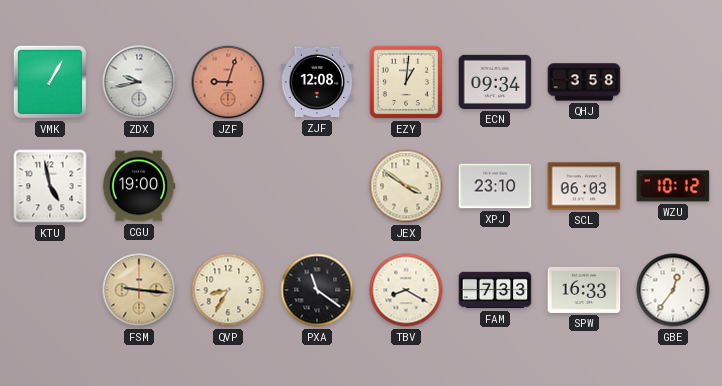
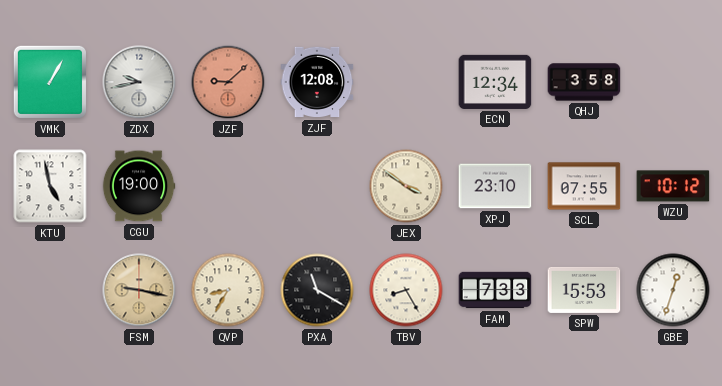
JZF: 9:03 -> 9:08
EZY: 1:01 -> none
ECN: 09:34 -> 12:34
SCL: 06:03 -> 07:55
FSM: 9:16 -> 9:17
PXA: 11:21 -> 11:20
TBV: 8:20 -> 8:25
SPW: 16:33 -> 15:53
GBE: 12:36 -> 12:33
